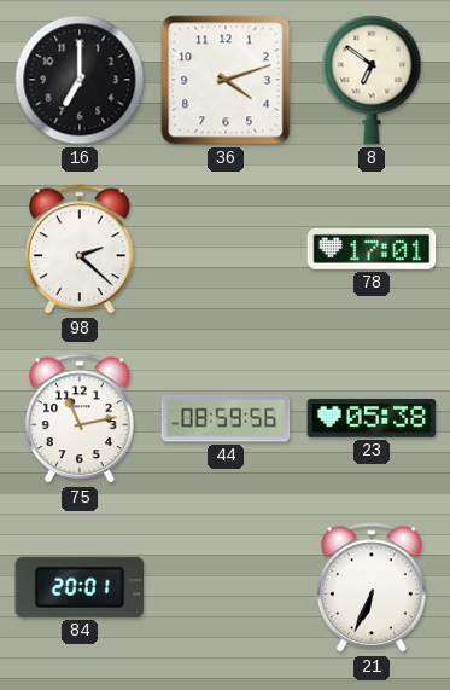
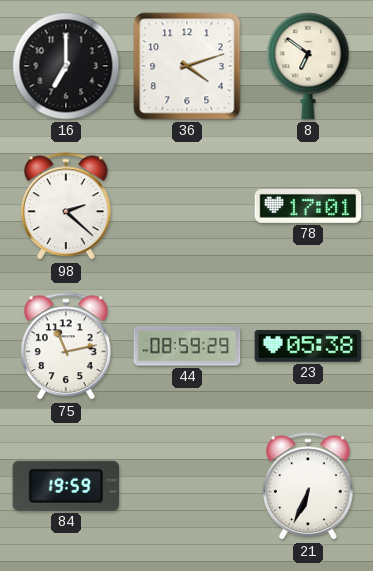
44: 08:59:56 -> 08:59:29
84: 20:01 -> 19:59
